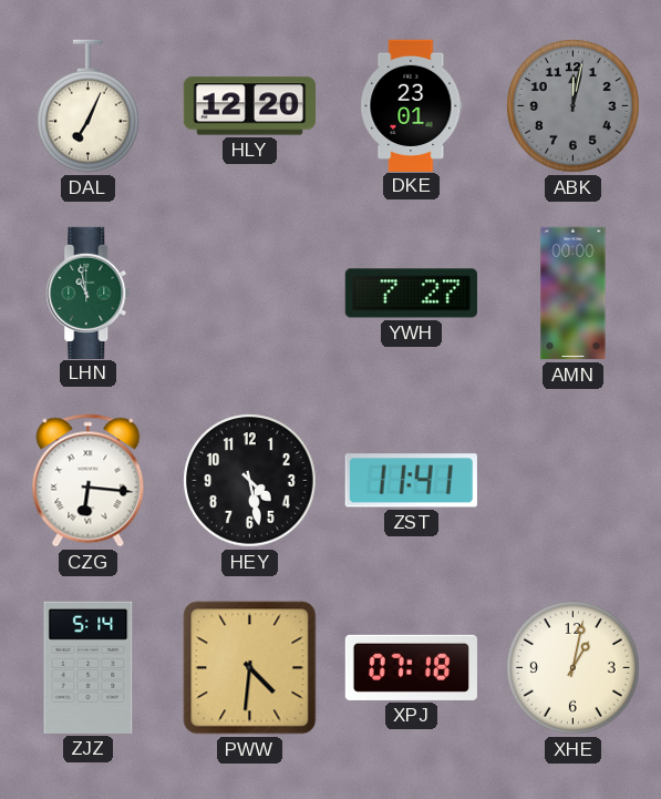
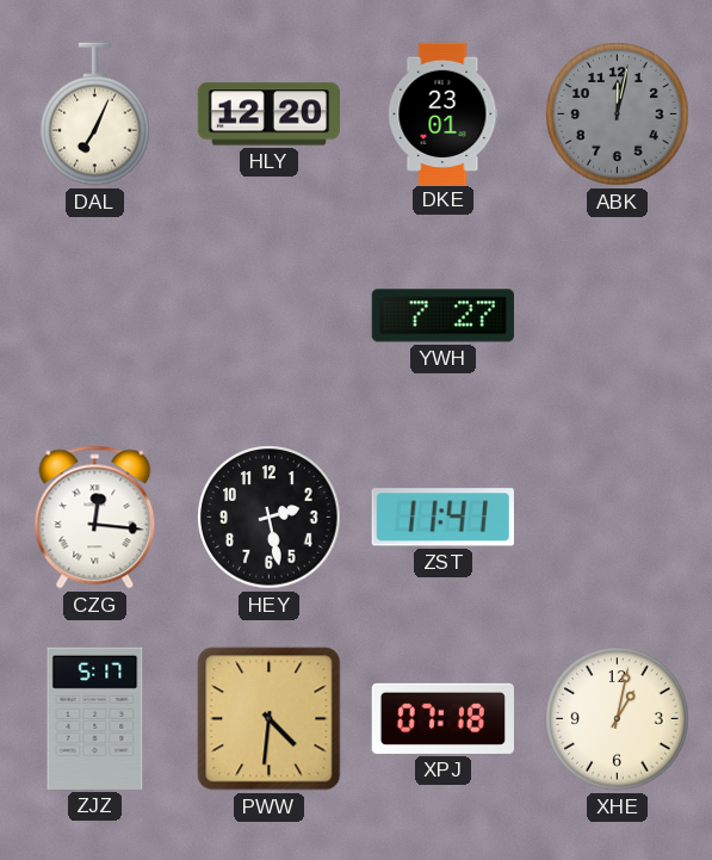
LHN: 10:58 -> none
AMN: 00:00 -> none
CZG: 6:16 -> 12:16
HEY: 4:28 -> 2:28
ZJZ: 5:14 -> 5:17
